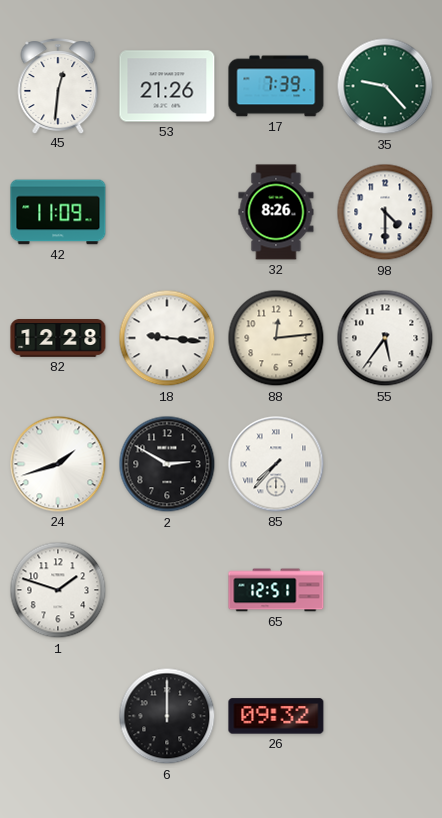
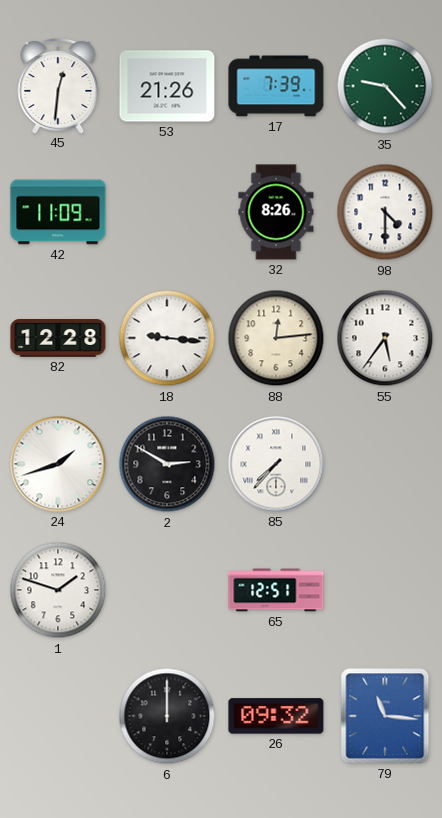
79: none -> 11:16
